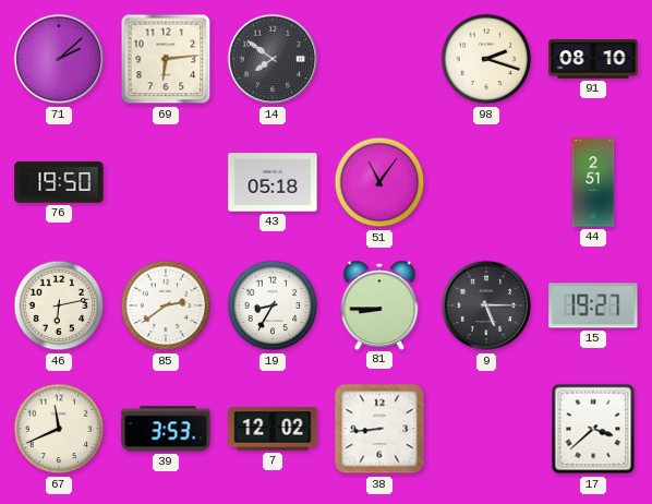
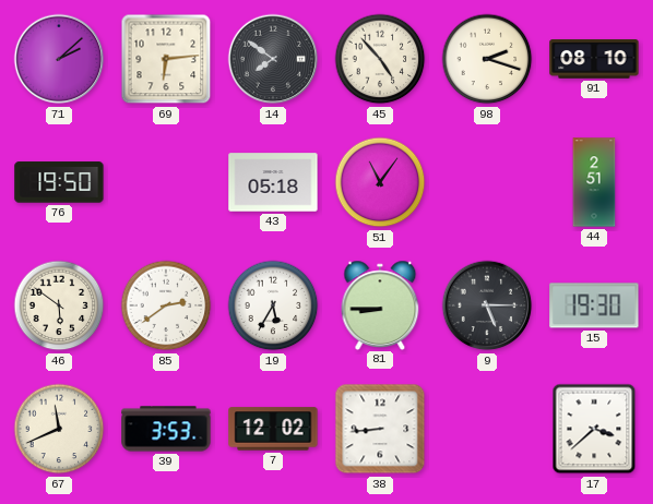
45: none -> 4:53
46: 6:13 -> 5:51
19: 8:35 -> 5:35
15: 19:27 -> 19:30
